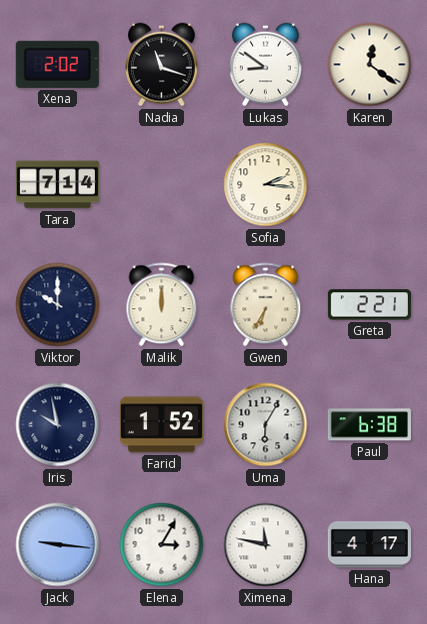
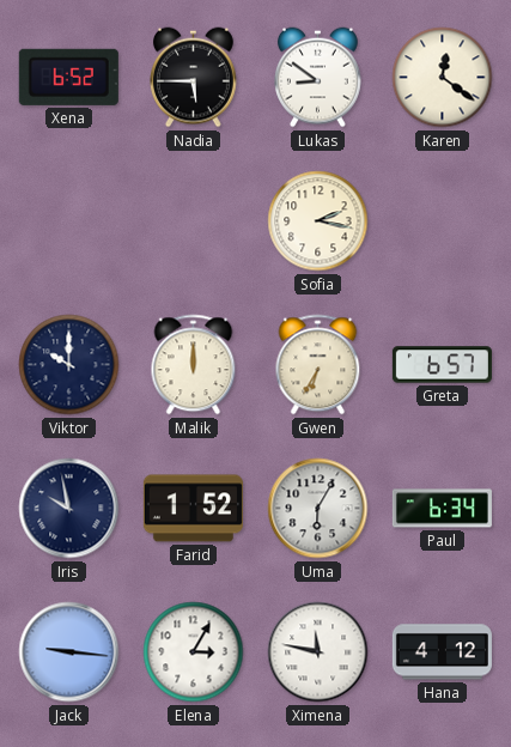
Xena: 2:02 -> 6:52
Nadia: 11:18 -> 5:45
Tara: 7:14 -> none
Sofia: 2:16 -> 2:17
Greta: 2:21 -> 6:57
Paul: 6:38 -> 6:34
Hana: 4:17 -> 4:12
